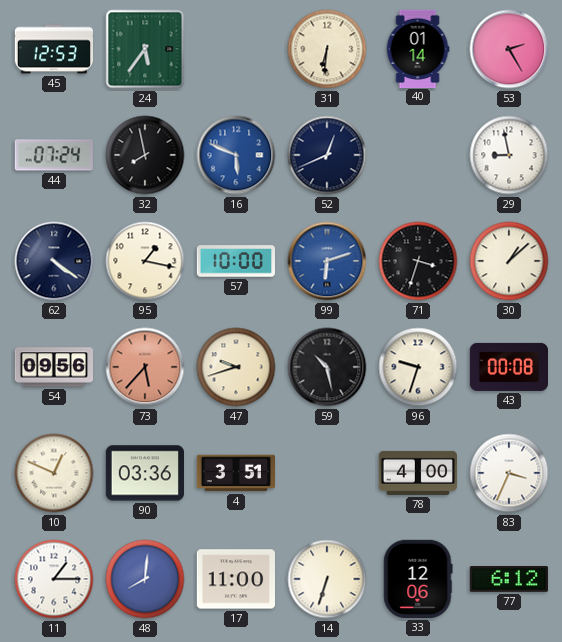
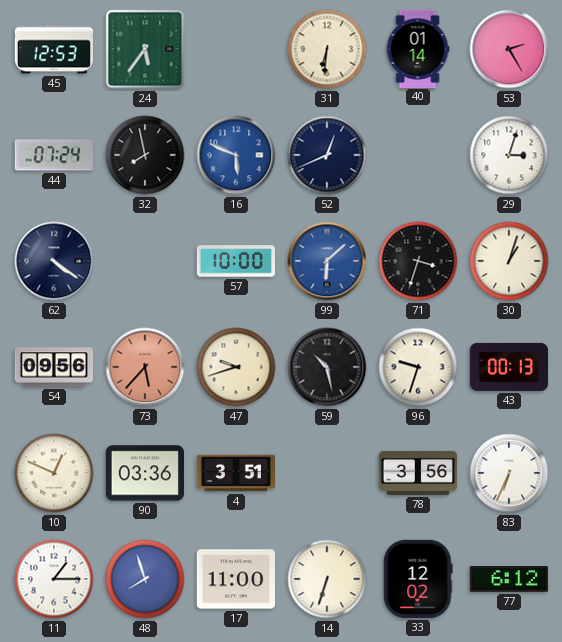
29: 8:58 -> 3:03
95: 1:17 -> none
99: 6:12 -> 6:08
30: 1:08 -> 1:03
43: 00:08 -> 00:13
78: 4:00 -> 3:56
83: 3:34 -> 6:34
48: 8:01 -> 7:57
33: 12:06 -> 12:02
